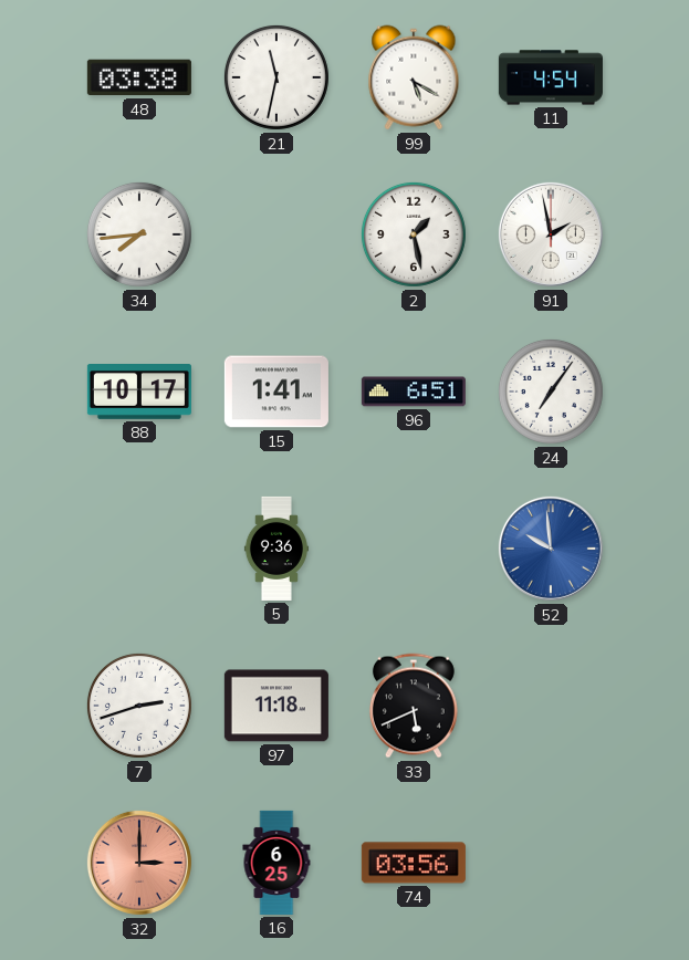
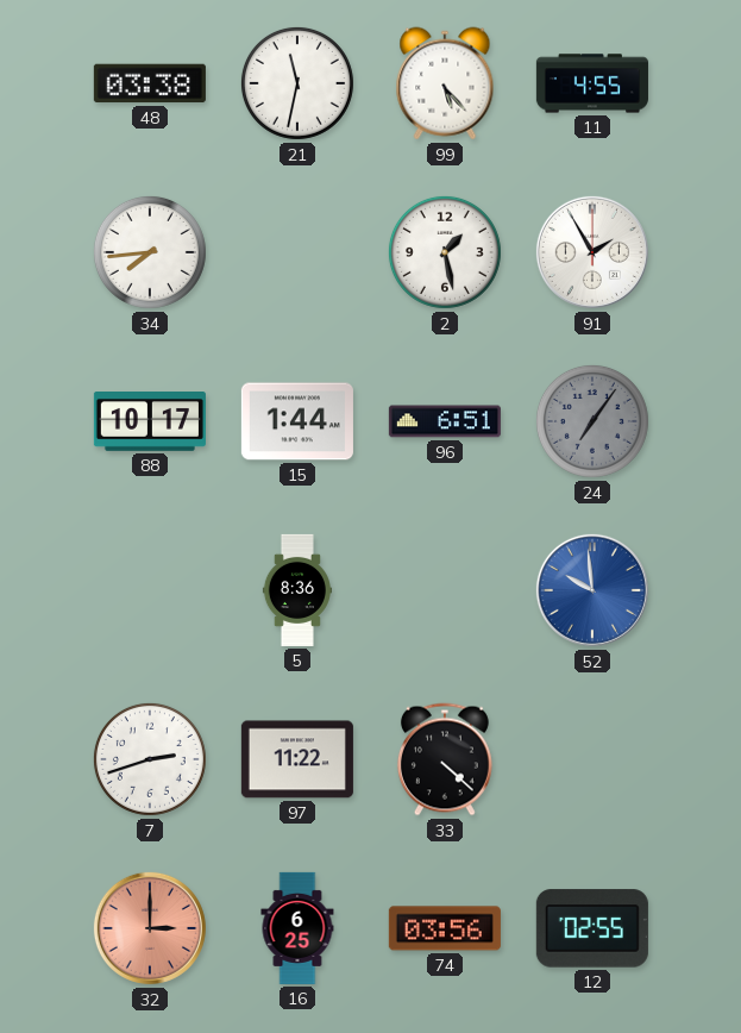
99: 5:20 -> 5:23
11: 4:54 -> 4:55
91: 1:58 -> 1:55
15: 1:41 -> 1:44
24 dial: white -> grey
5: 9:36 -> 8:36
97: 11:18 -> 11:22
33: 5:41 -> 4:22
12: none -> 02:55
